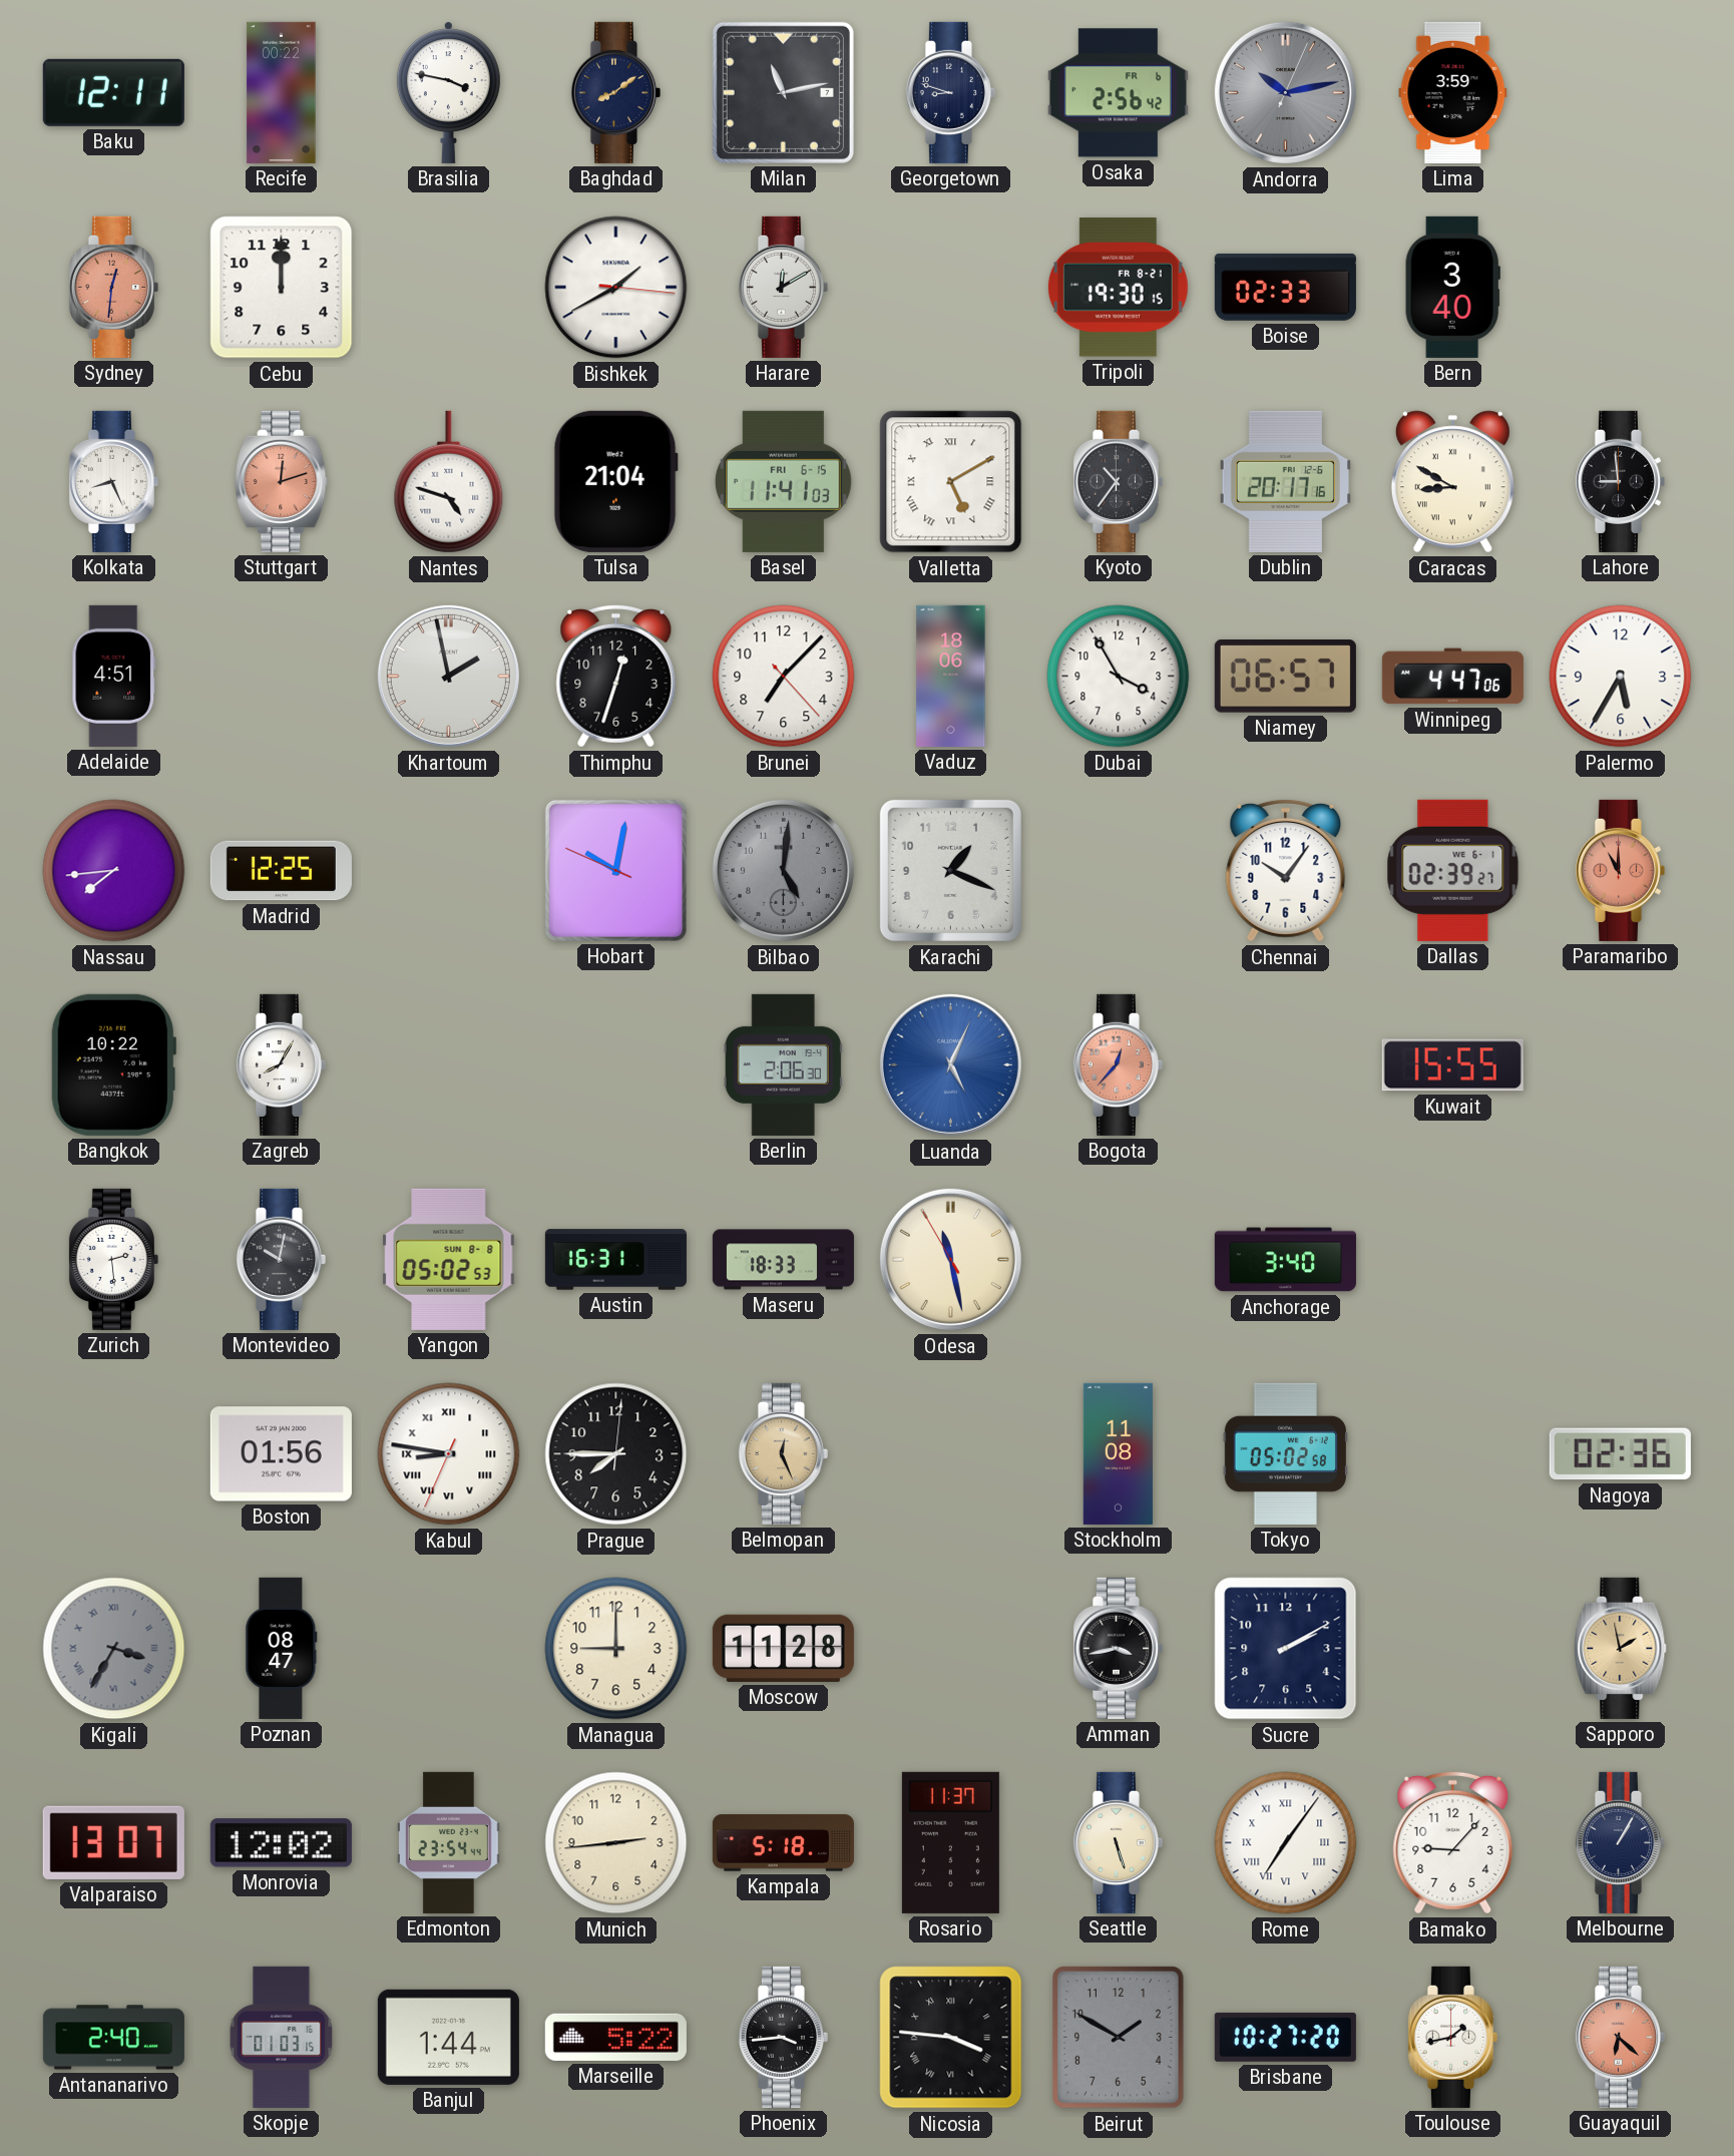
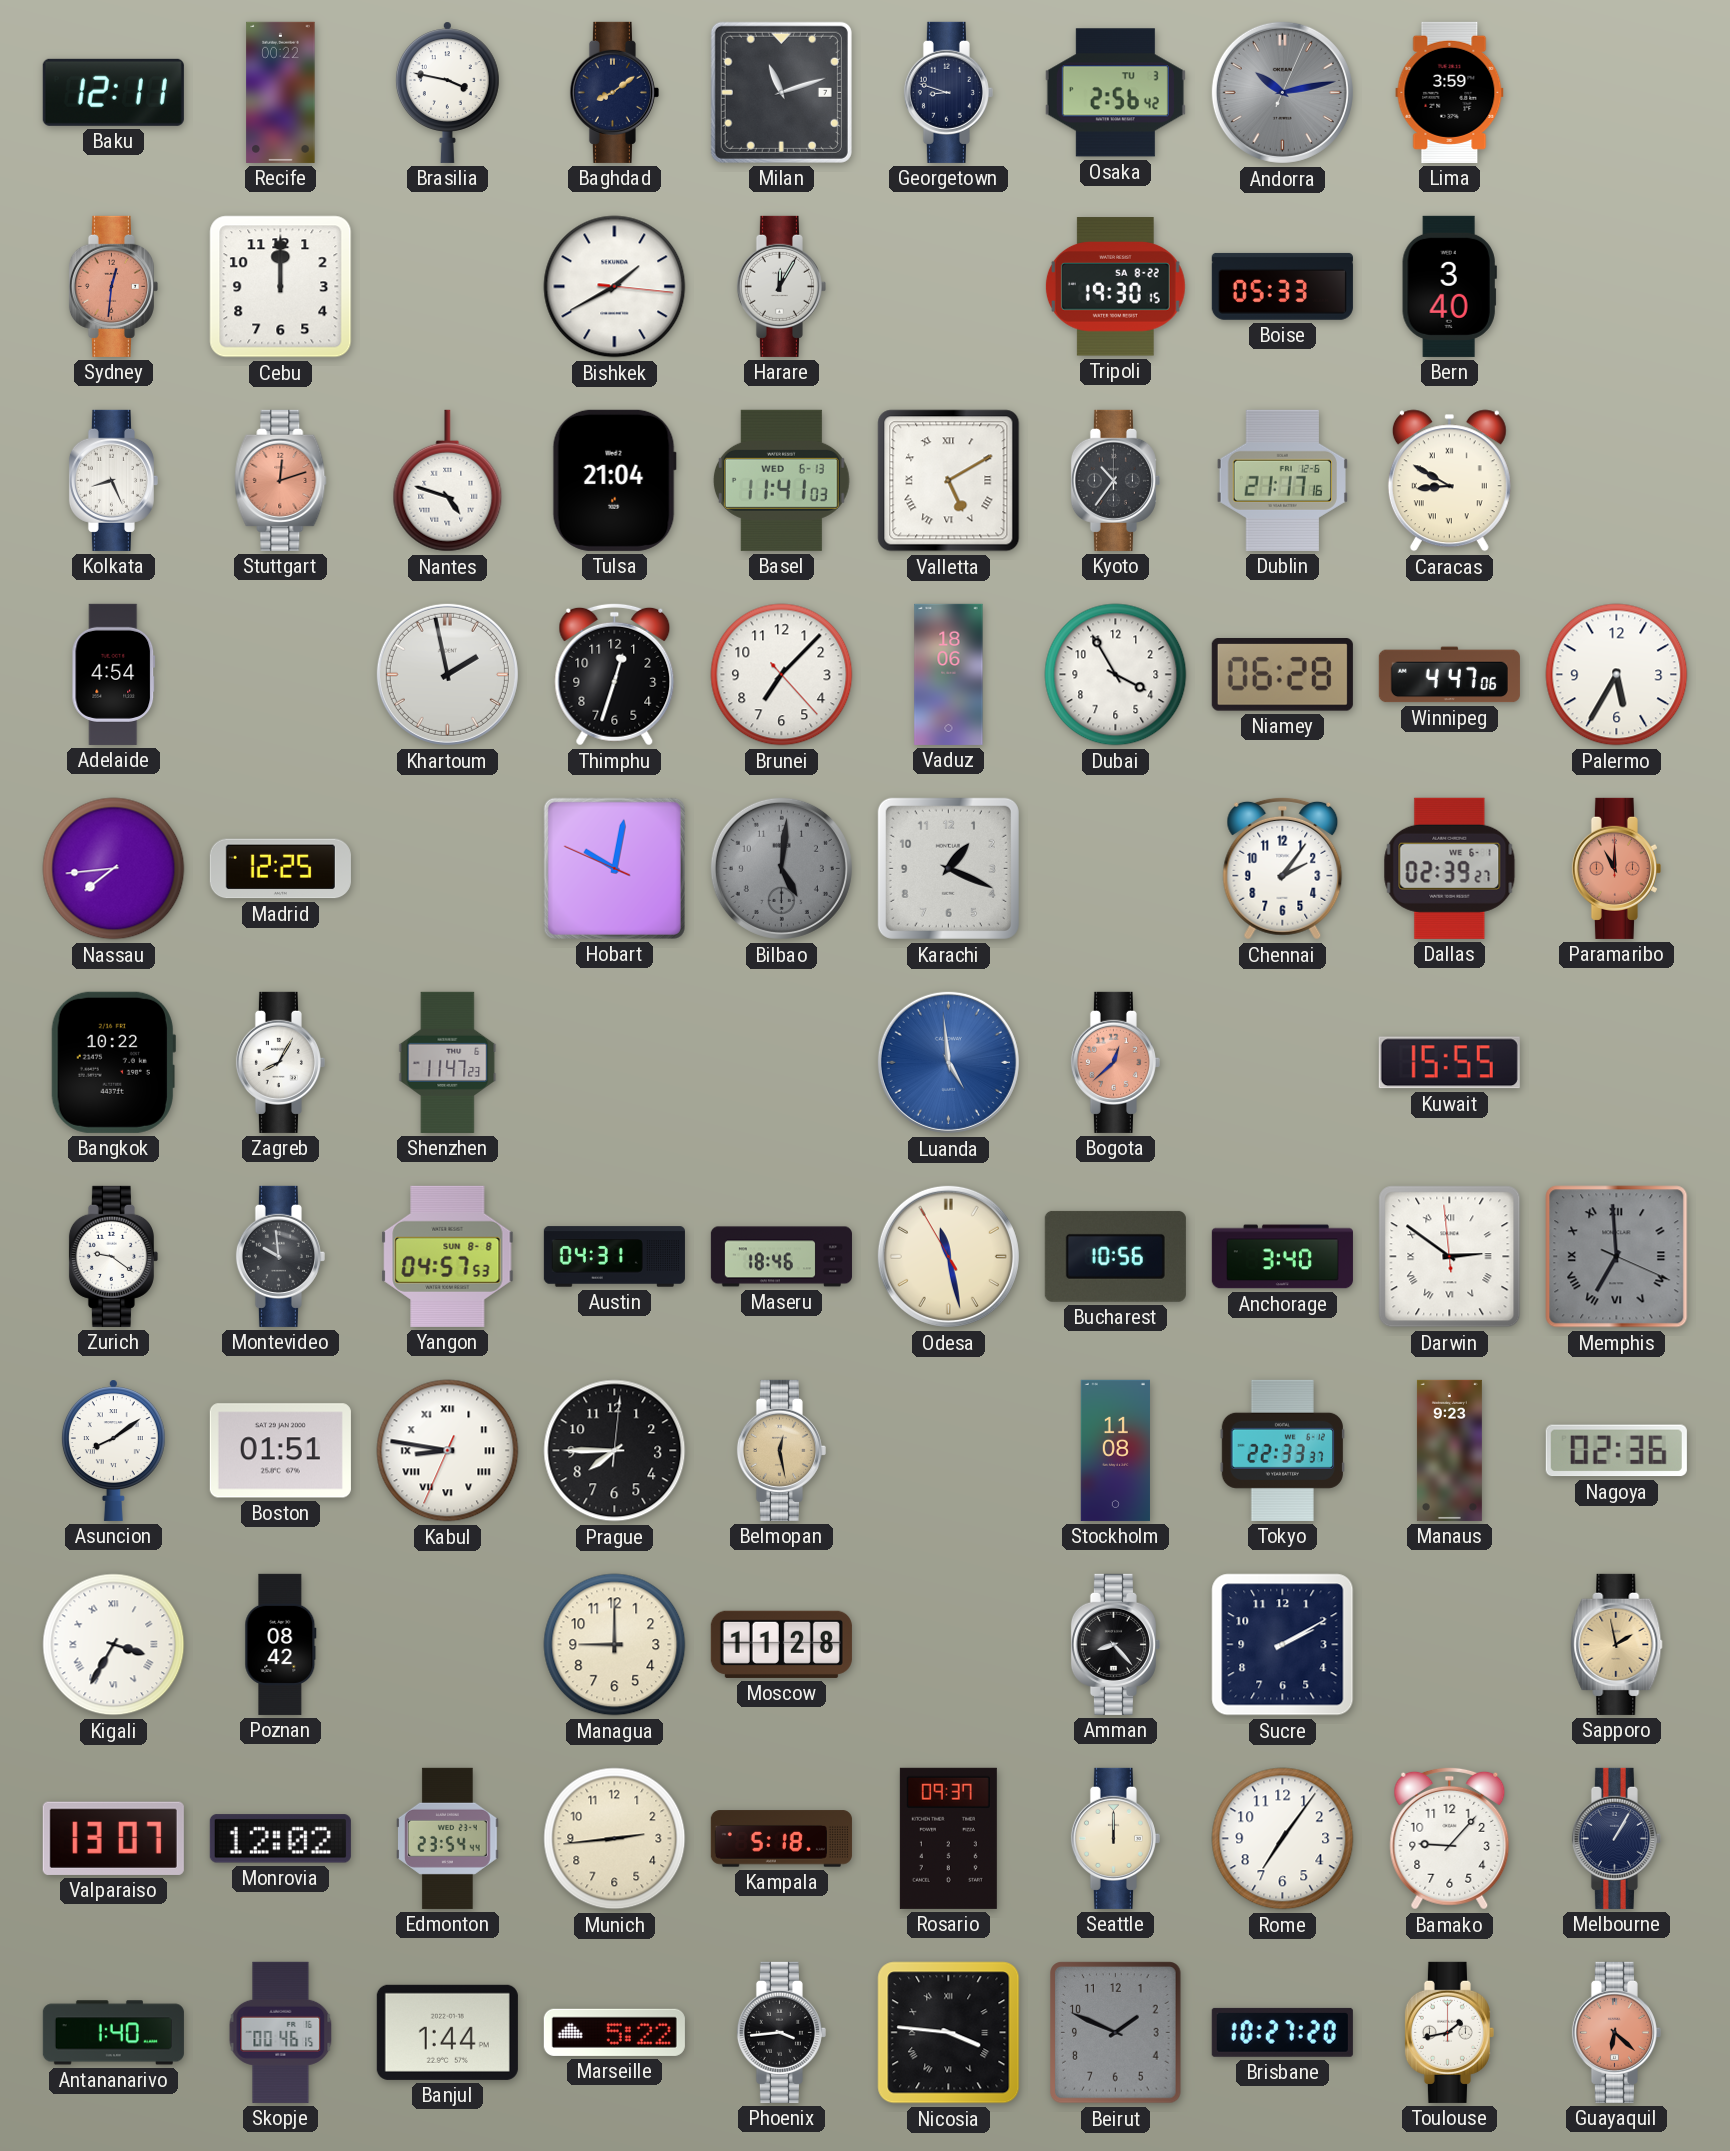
Milan: 11:13 -> 11:12
Osaka date: FR 6 -> TU 3
Harare: 12:10 -> 12:05
Tripoli date: FR 8-21 -> SA 8-22
Boise: 02:33 -> 05:33
Basel date: FRI 6-15 -> WED 6-13
Dublin: 20:17 -> 21:17
Lahore: 8:59 -> none
Adelaide: 4:51 -> 4:54
Niamey: 06:57 -> 06:28
Chennai: 10:06 -> 2:06
Shenzhen: none -> 11:47
Berlin: 2:06 -> none
Luanda: 5:04 -> 4:59
Bogota: 12:37 -> 12:38
Zurich: 2:29 -> 9:21
Montevideo: 10:02 -> 9:59
Yangon: 05:02 -> 04:57
Austin: 16:31 -> 04:31
Maseru: 18:33 -> 18:46
Bucharest: none -> 10:56
Darwin: none -> 2:50
Memphis: none -> 6:59
Asuncion: none -> 8:09
Boston: 01:56 -> 01:51
Belmopan: 12:26 -> 12:28
Tokyo: 05:02 -> 22:33
Manaus: none -> 9:23
Kigali dial: grey -> white
Poznan: 08:47 -> 08:42
Amman: 3:43 -> 8:23
Rosario: 11:37 -> 09:37
Seattle: 5:27 -> 12:00
Rome numerals: Roman -> Arabic
Antananarivo: 2:40 -> 1:40
Skopje: 01:03 -> 00:46
Beirut: 1:50 -> 1:49
